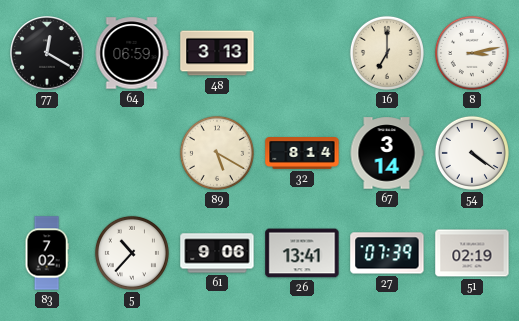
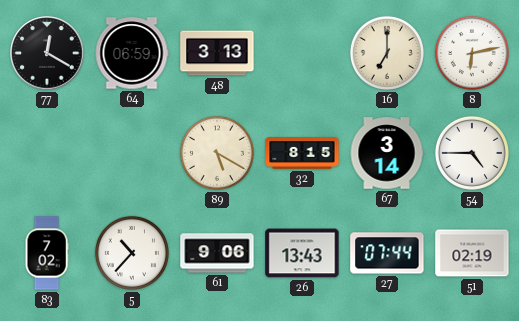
8: 3:13 -> 6:13
32: 8:14 -> 8:15
54: 4:21 -> 4:45
26: 13:41 -> 13:43
27: 07:39 -> 07:44
